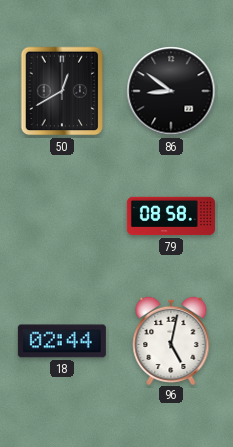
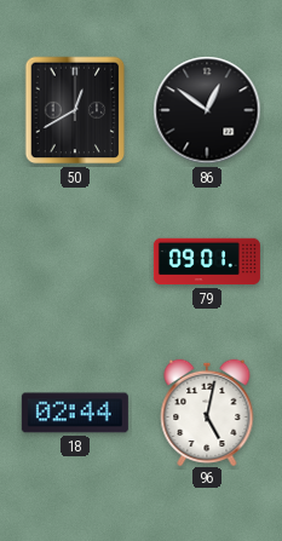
86: 8:51 -> 12:51
79: 08:58 -> 09:01
